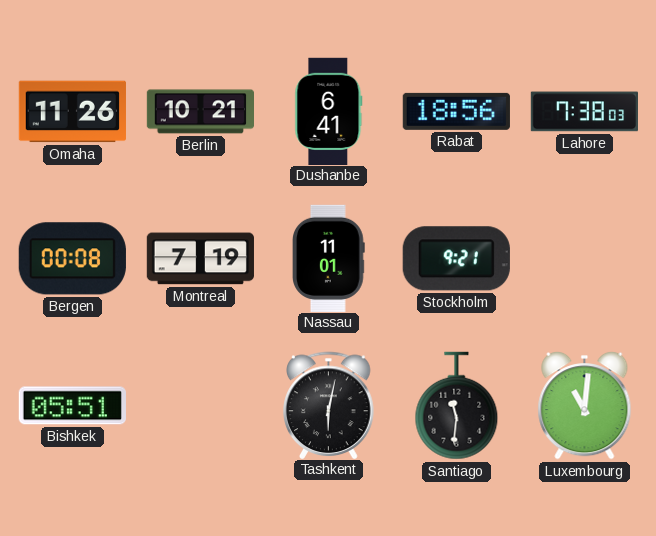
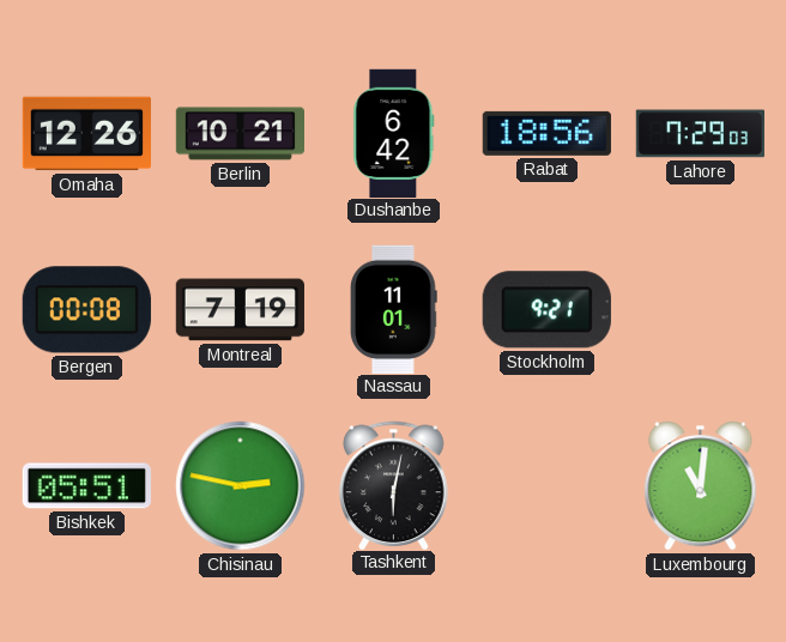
Omaha: 11:26 -> 12:26
Dushanbe: 6:41 -> 6:42
Lahore: 7:38 -> 7:29
Chisinau: none -> 2:47
Santiago: 11:31 -> none
